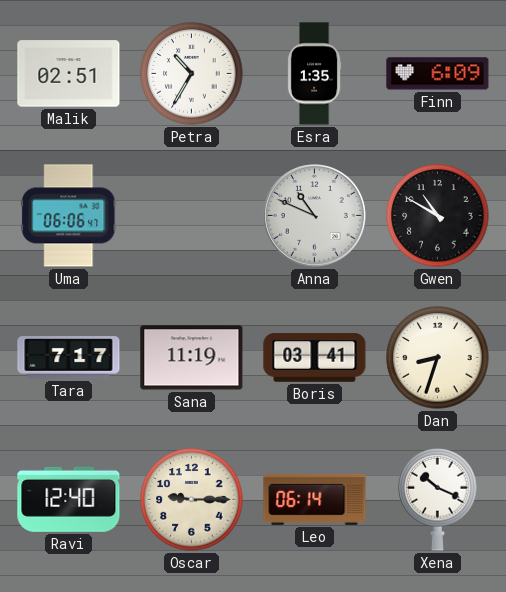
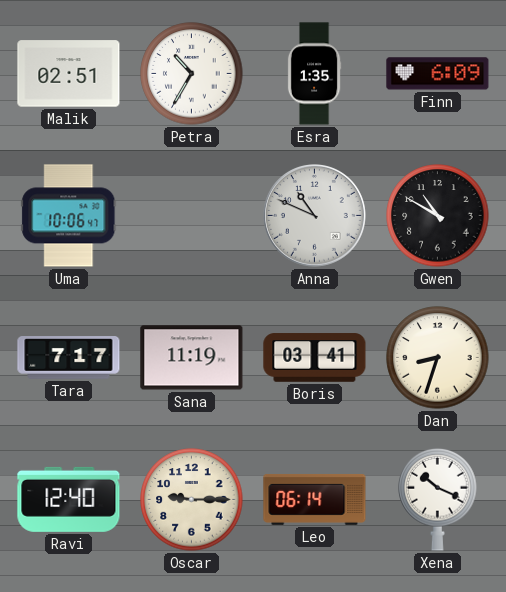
Uma: 06:06 -> 10:06
